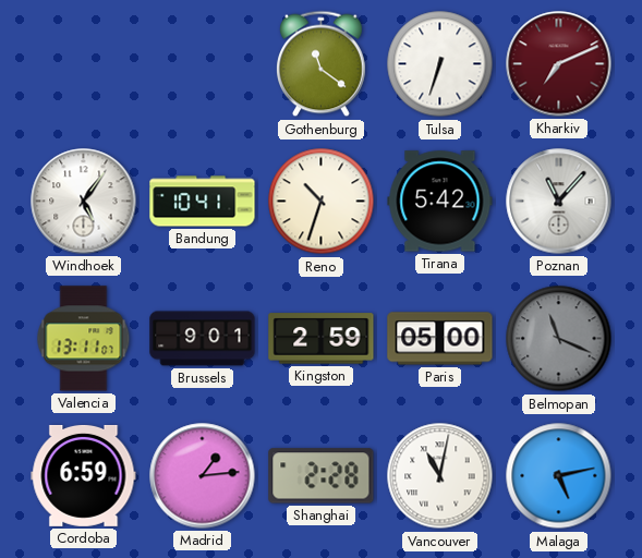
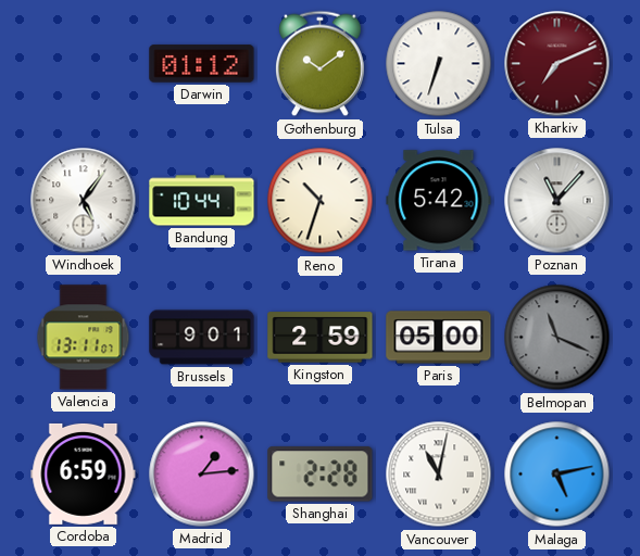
Darwin: none -> 01:12
Gothenburg: 11:21 -> 10:09
Bandung: 10:41 -> 10:44
